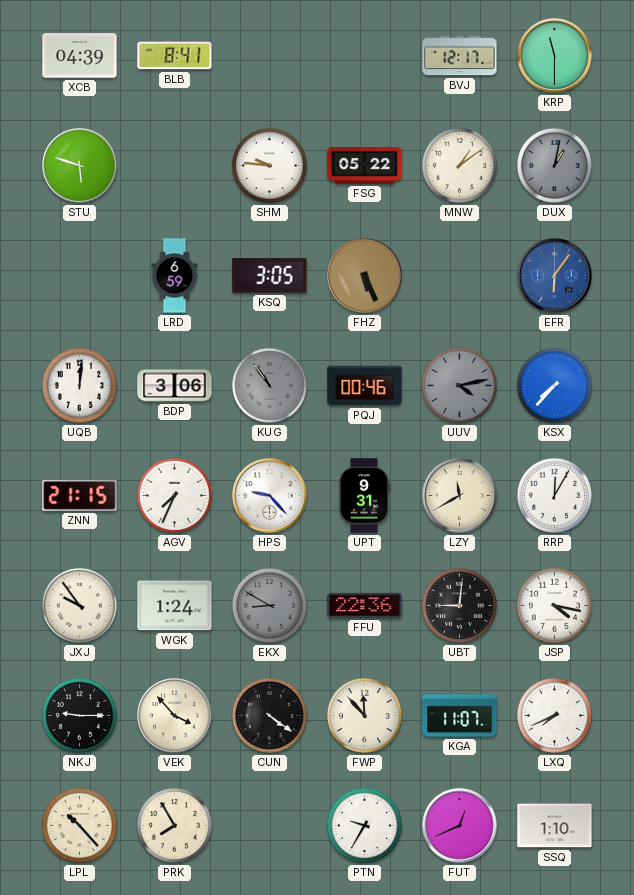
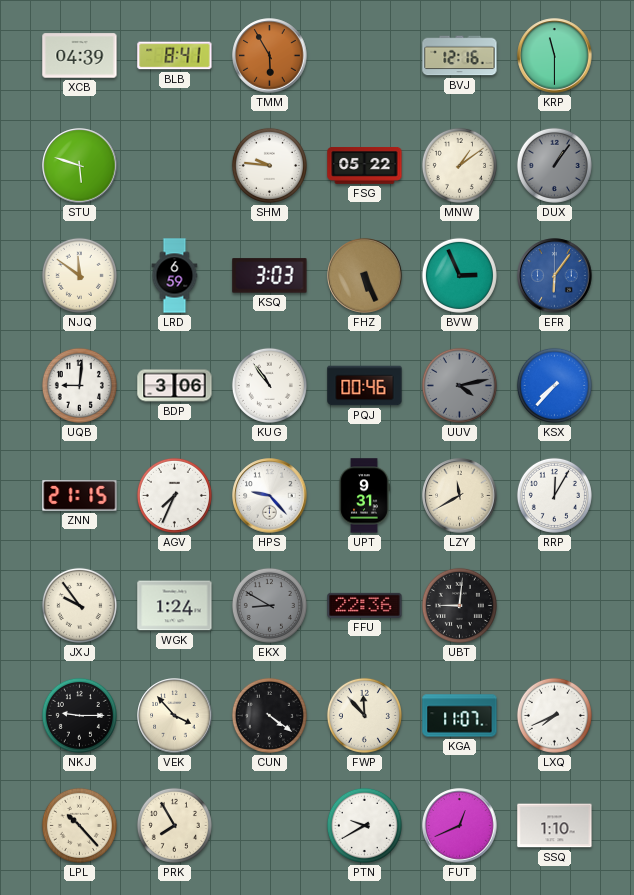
TMM: none -> 5:55
BVJ: 12:17 -> 12:16
DUX: 1:02 -> 1:06
NJQ: none -> 11:51
KSQ: 3:05 -> 3:03
BVW: none -> 2:56
UQB: 12:01 -> 9:01
KUG dial: grey -> white
JSP: 4:17 -> none
PTN: 9:35 -> 9:40
